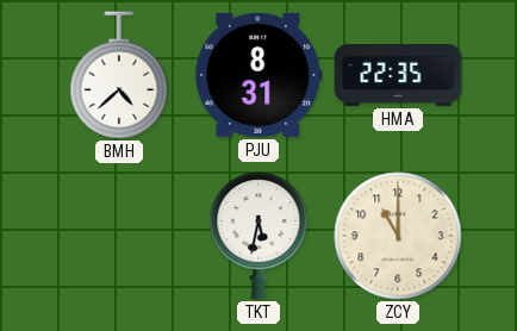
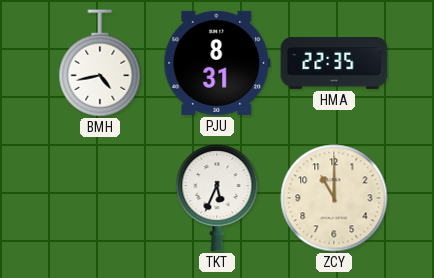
BMH: 4:38 -> 4:43
TKT: 5:32 -> 5:34
